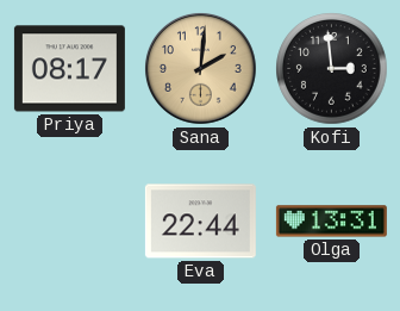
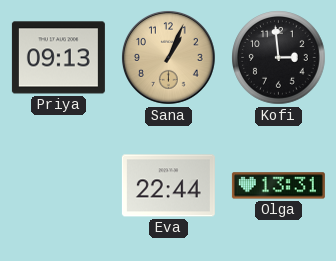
Priya: 08:17 -> 09:13
Sana: 2:01 -> 1:04
